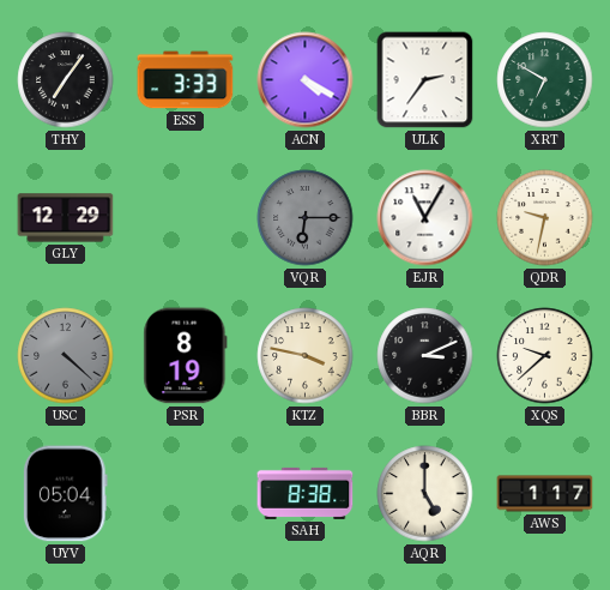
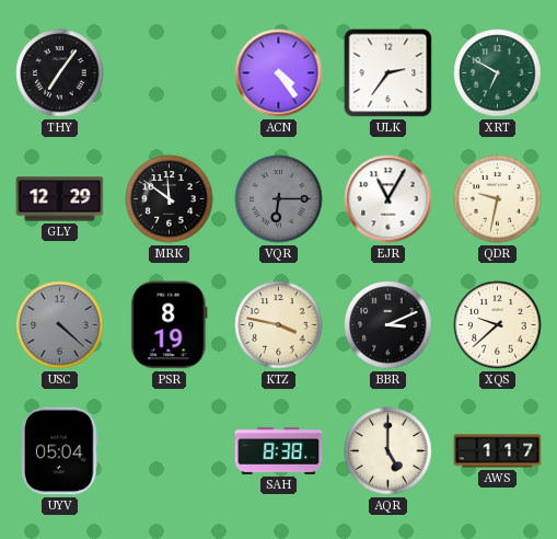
ESS: 3:33 -> none
ACN: 4:20 -> 4:24
MRK: none -> 11:51
